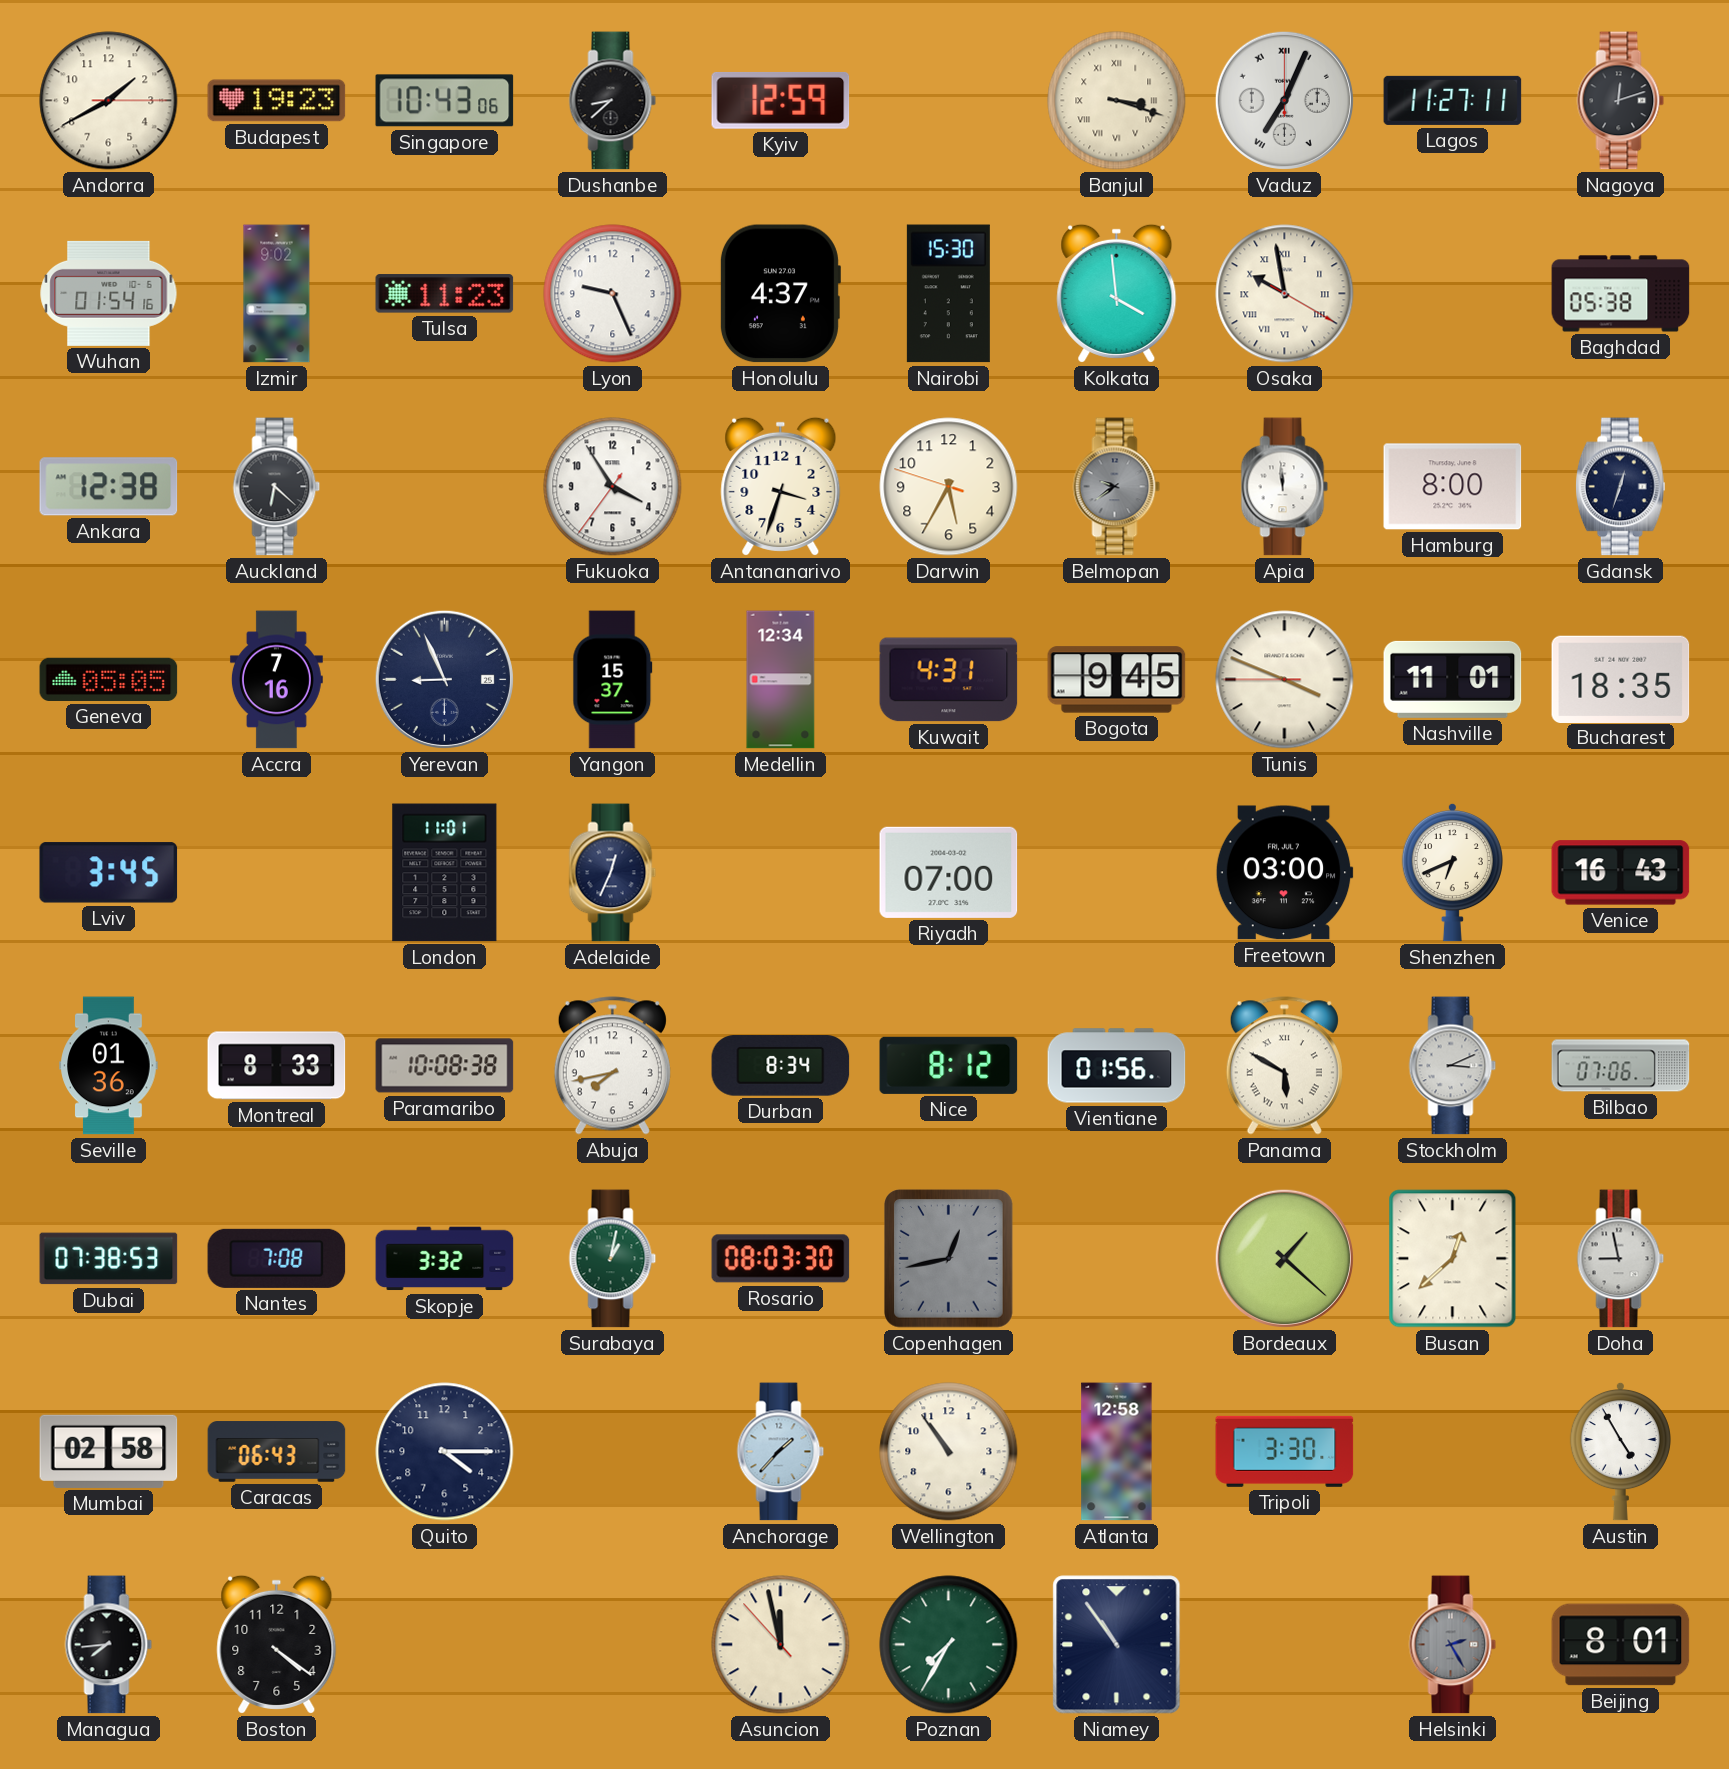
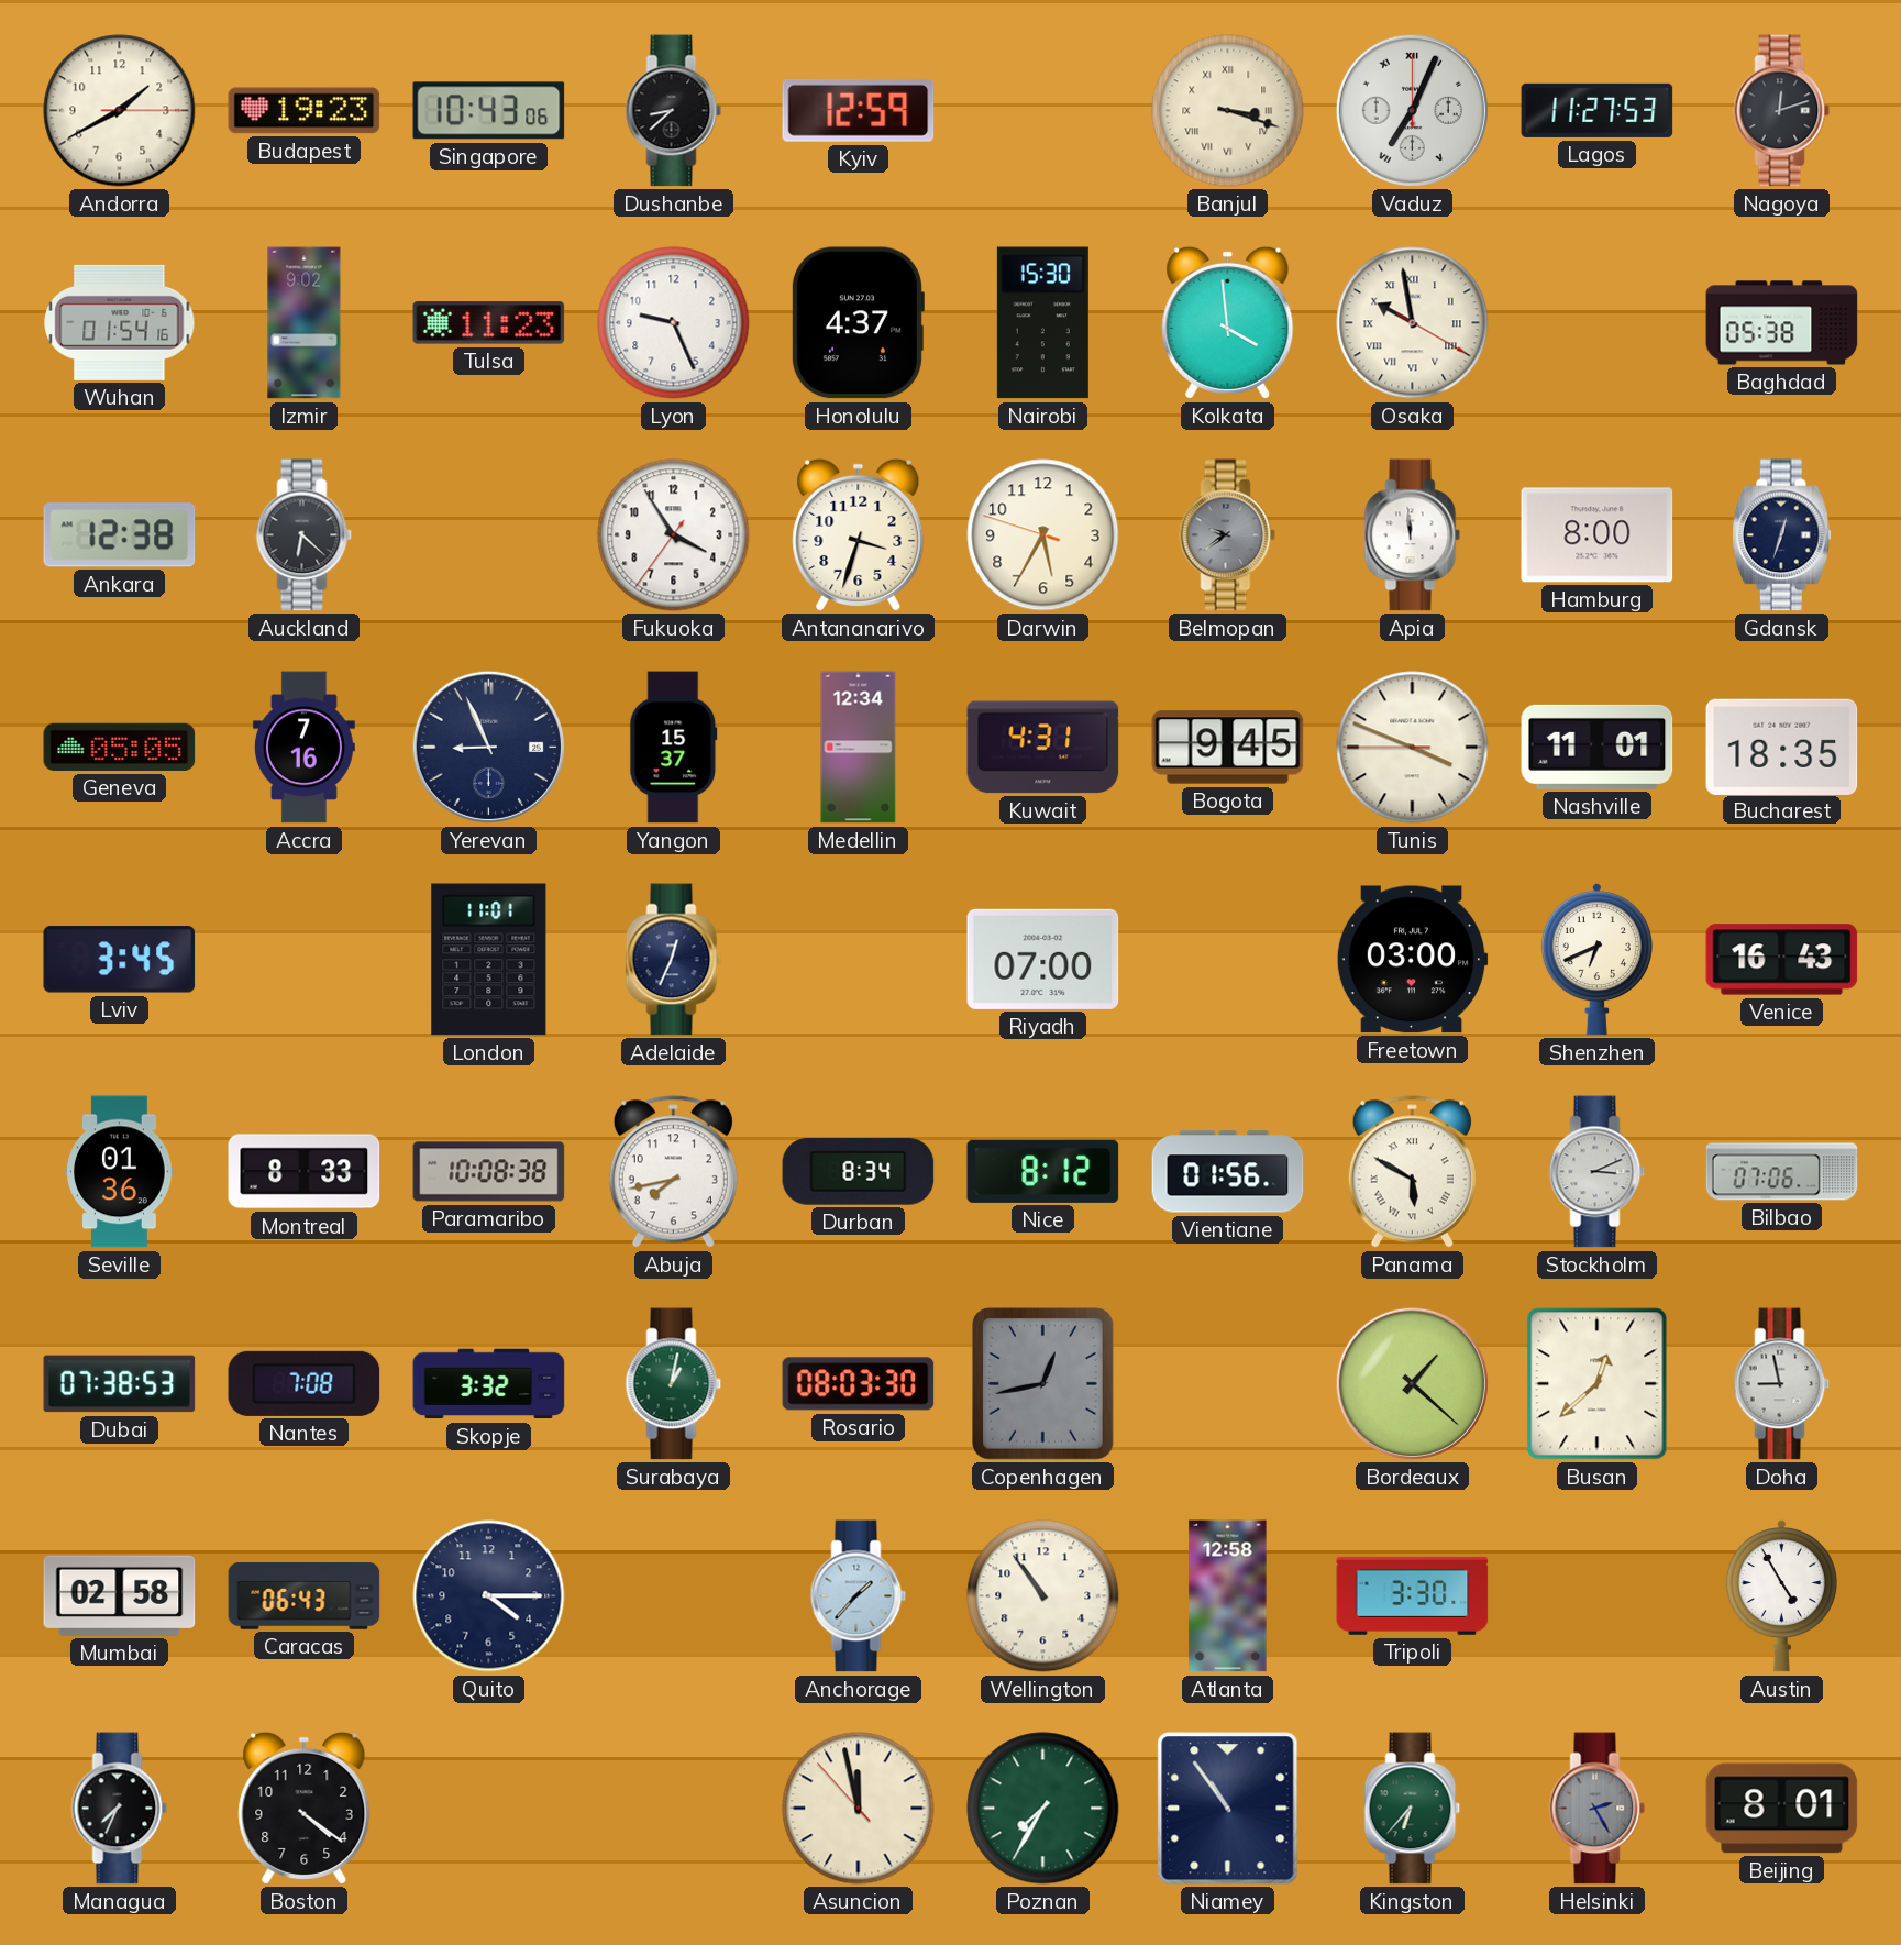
Lagos: 11:27:11 -> 11:27:53
Managua: 7:44 -> 7:34
Kingston: none -> 6:37
